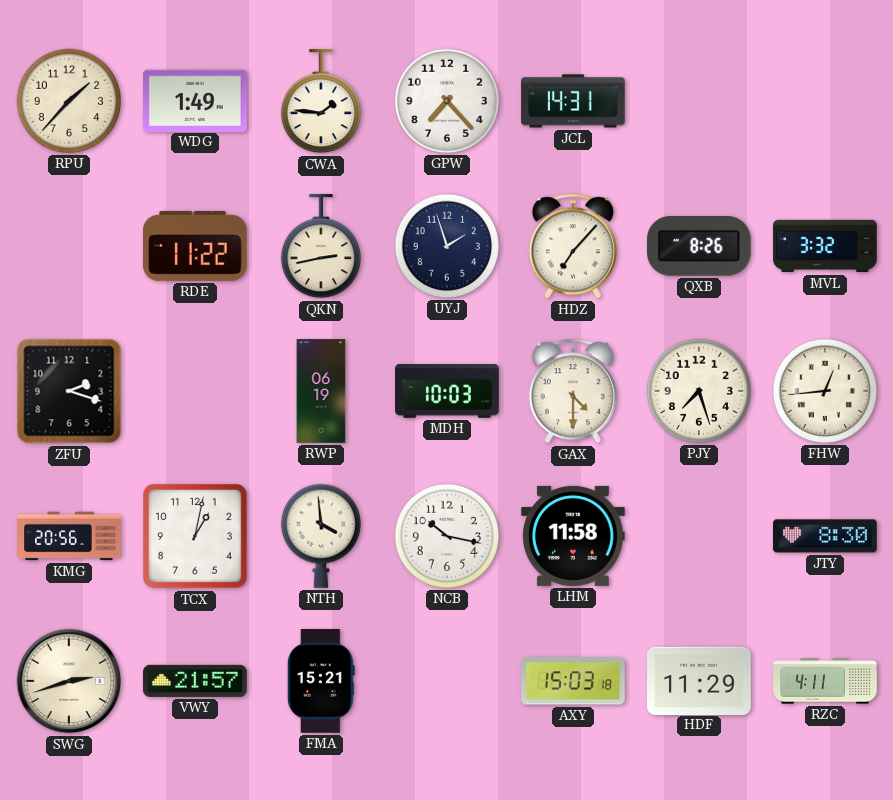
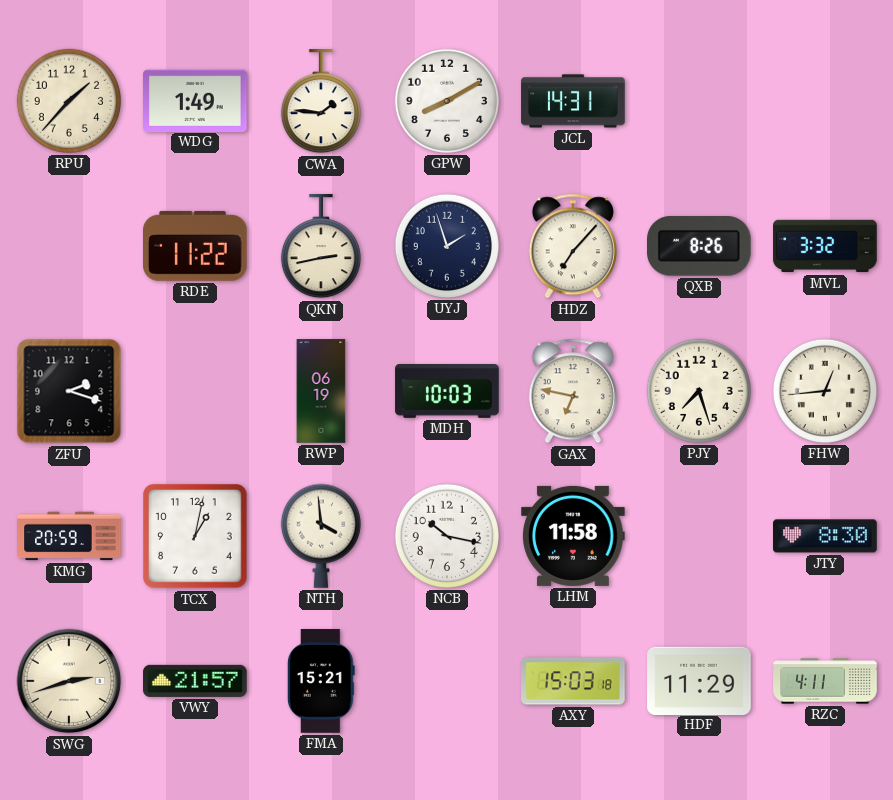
GPW: 7:23 -> 8:10
GAX: 4:30 -> 6:47
KMG: 20:56 -> 20:59
